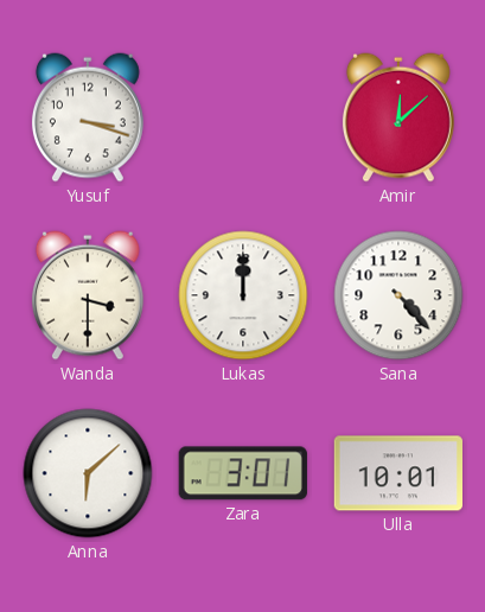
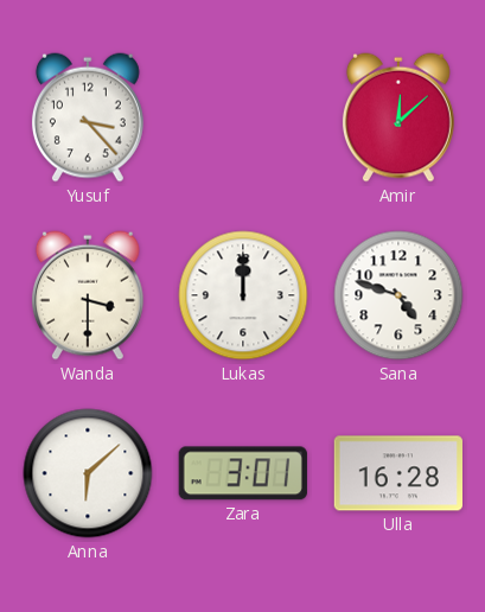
Yusuf: 3:18 -> 3:23
Sana: 4:23 -> 4:48
Ulla: 10:01 -> 16:28
